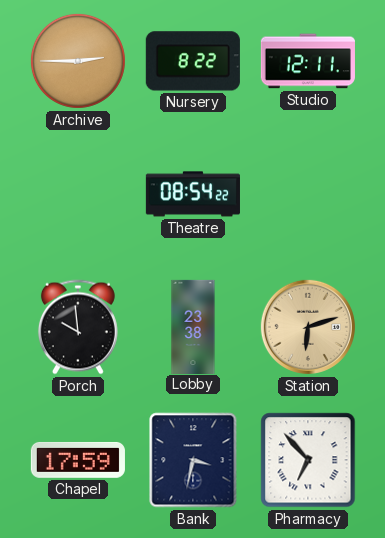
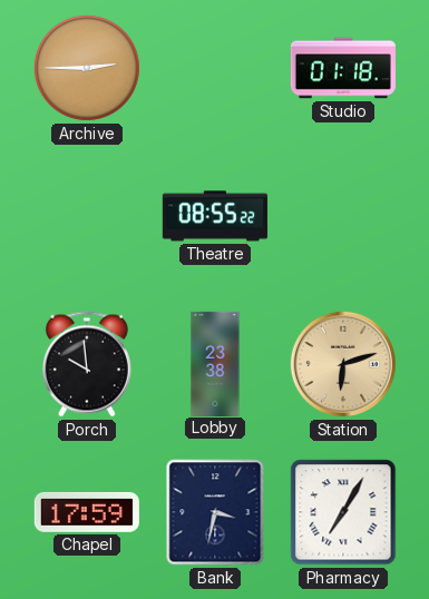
Nursery: 8:22 -> none
Studio: 12:11 -> 01:18
Theatre: 08:54 -> 08:55
Pharmacy: 6:53 -> 7:05
